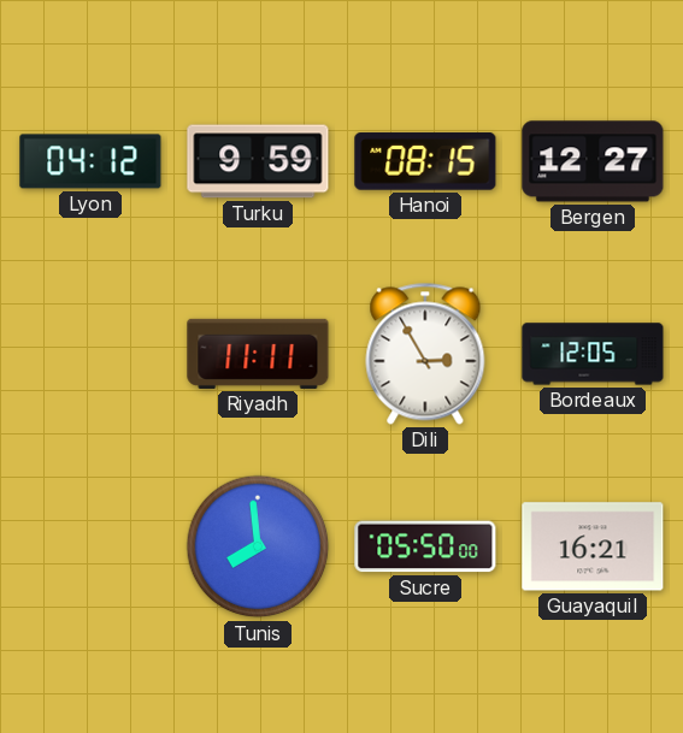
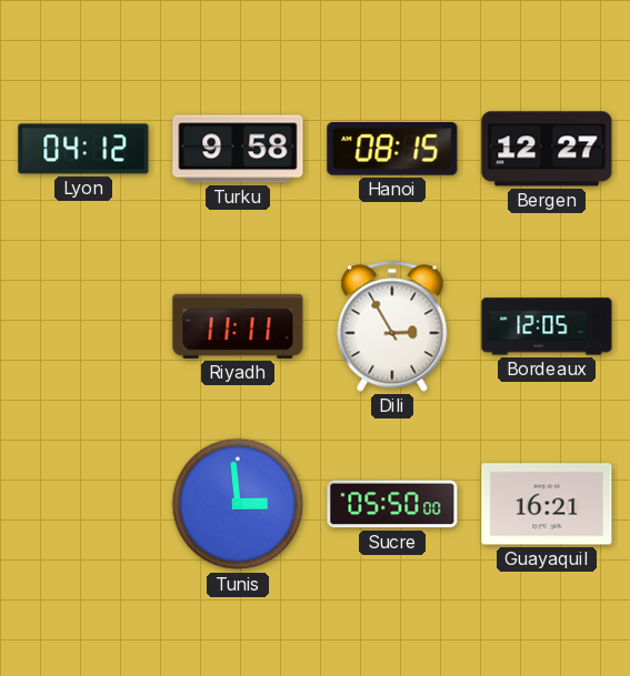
Turku: 9:59 -> 9:58
Tunis: 7:59 -> 2:59
